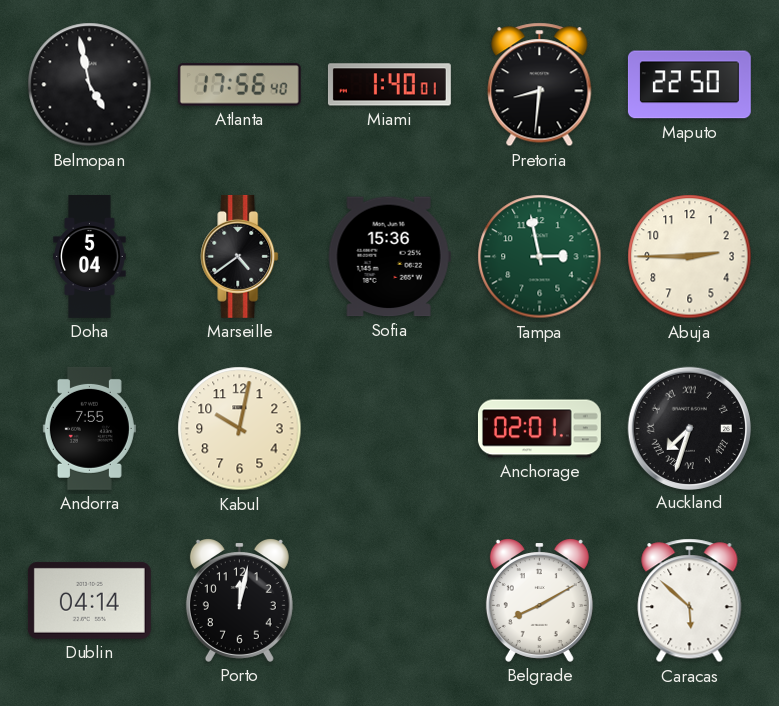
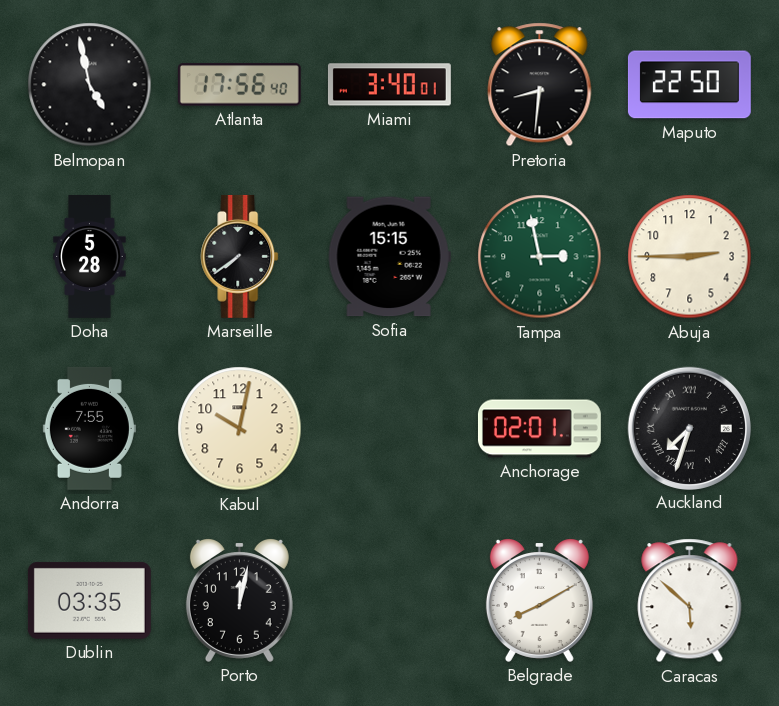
Miami: 1:40 -> 3:40
Doha: 5:04 -> 5:28
Marseille: 4:39 -> 7:39
Sofia: 15:36 -> 15:15
Dublin: 04:14 -> 03:35
